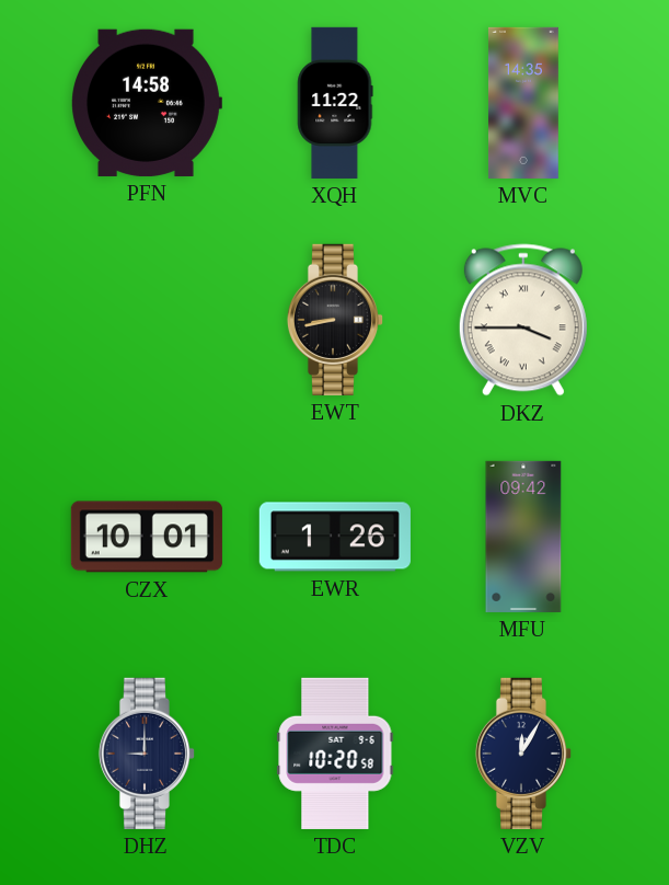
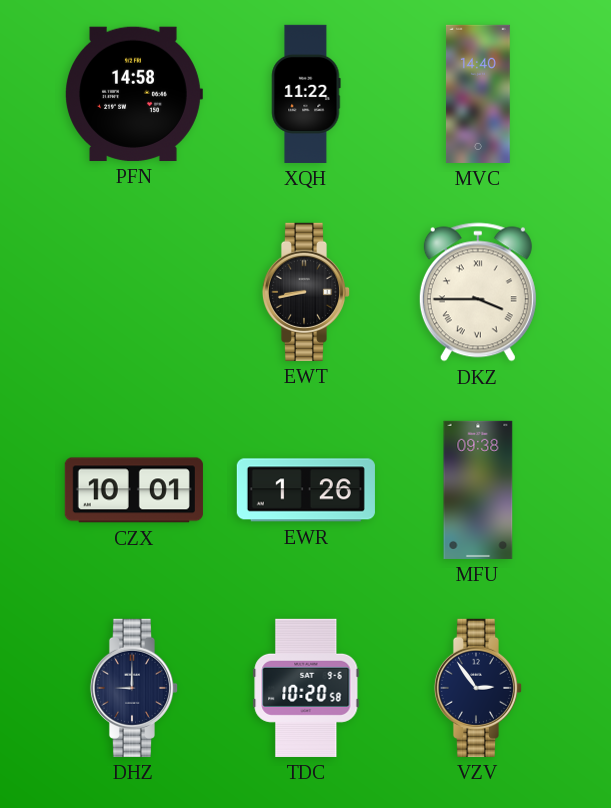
MVC: 14:35 -> 14:40
MFU: 09:42 -> 09:38
VZV: 12:05 -> 2:54
